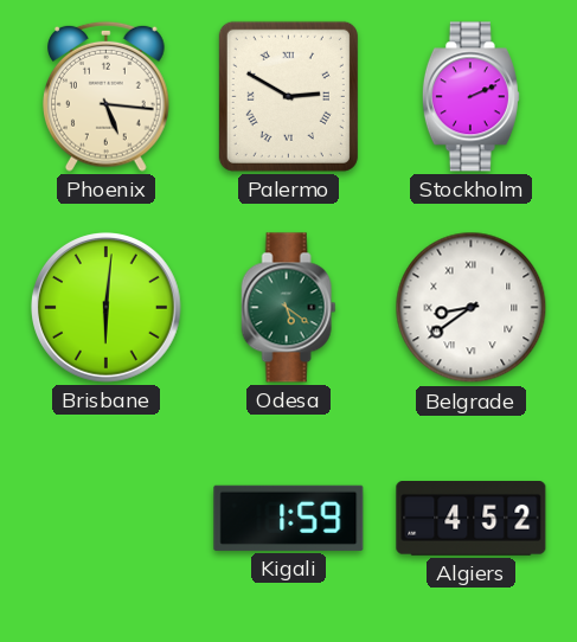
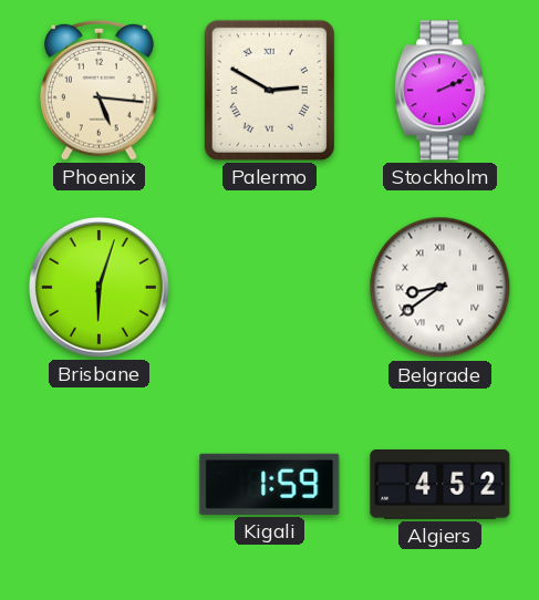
Brisbane: 6:01 -> 6:03
Odesa: 5:21 -> none
